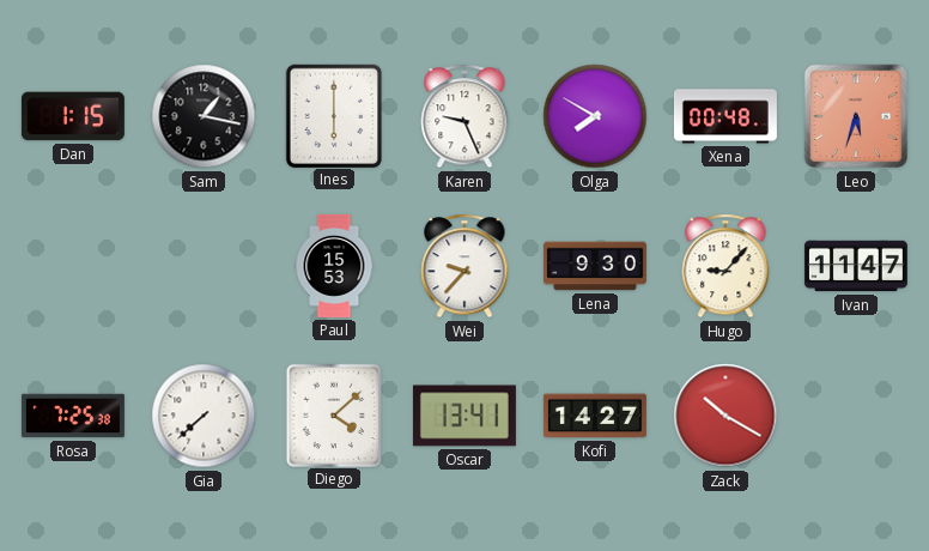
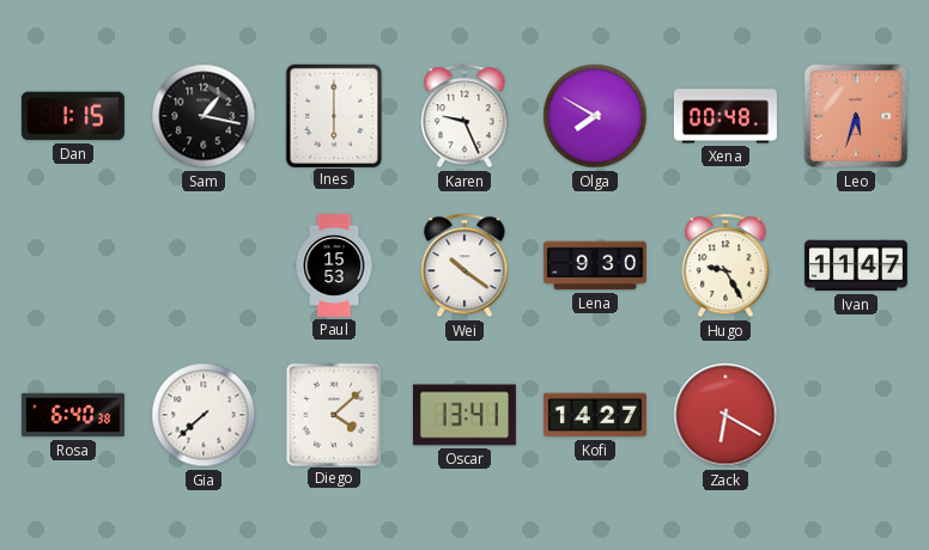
Wei: 9:37 -> 10:21
Hugo: 9:07 -> 9:25
Rosa: 7:25 -> 6:40
Zack: 10:20 -> 6:20
